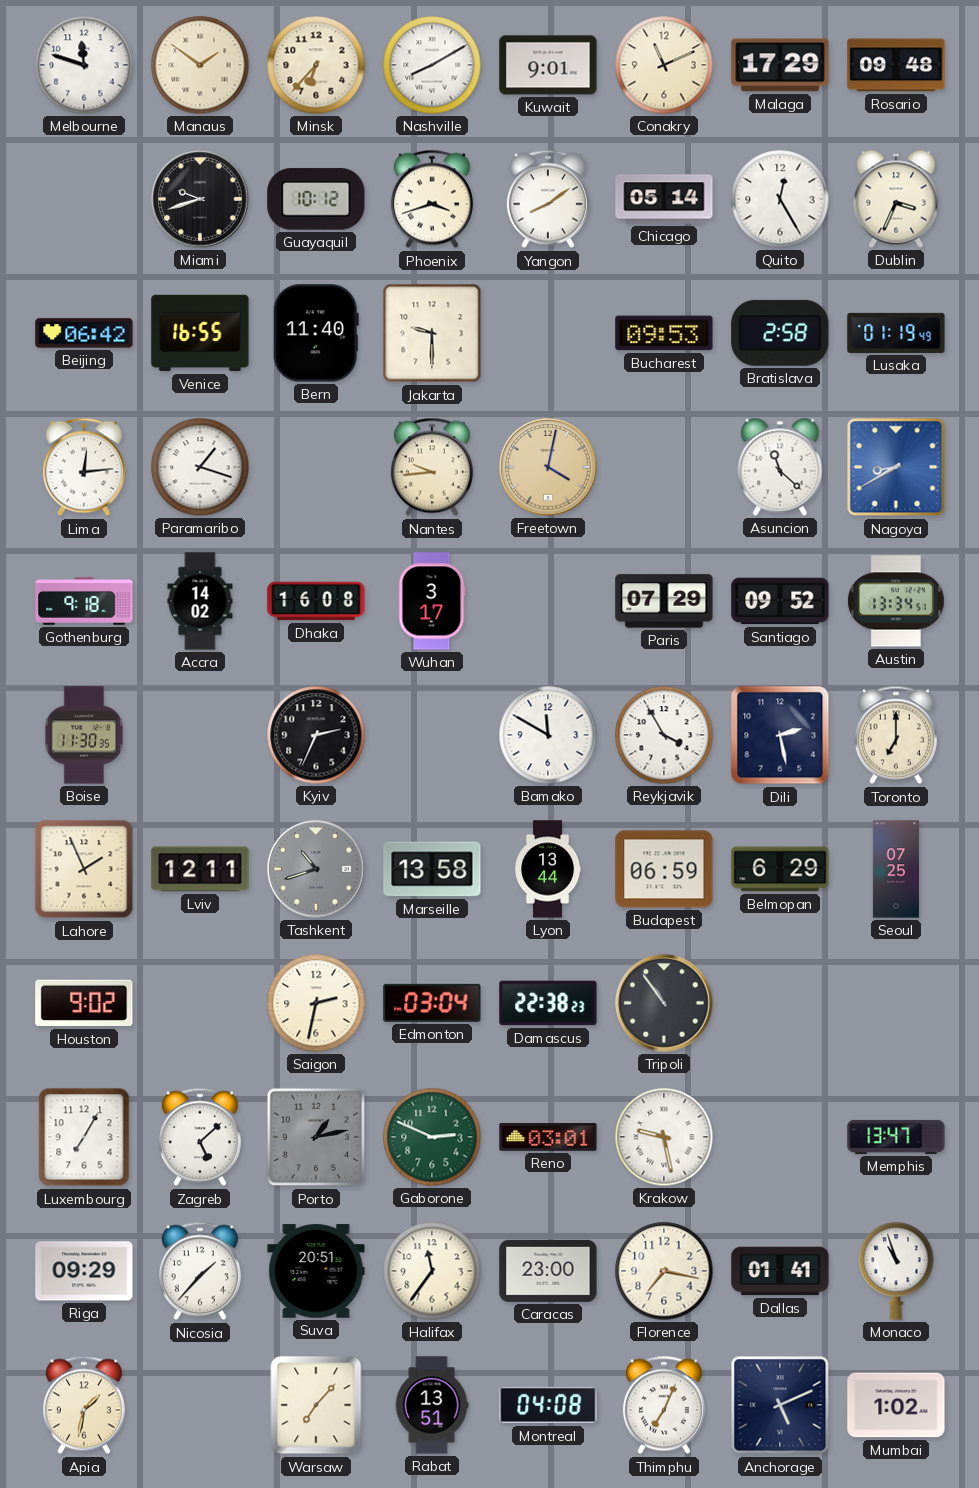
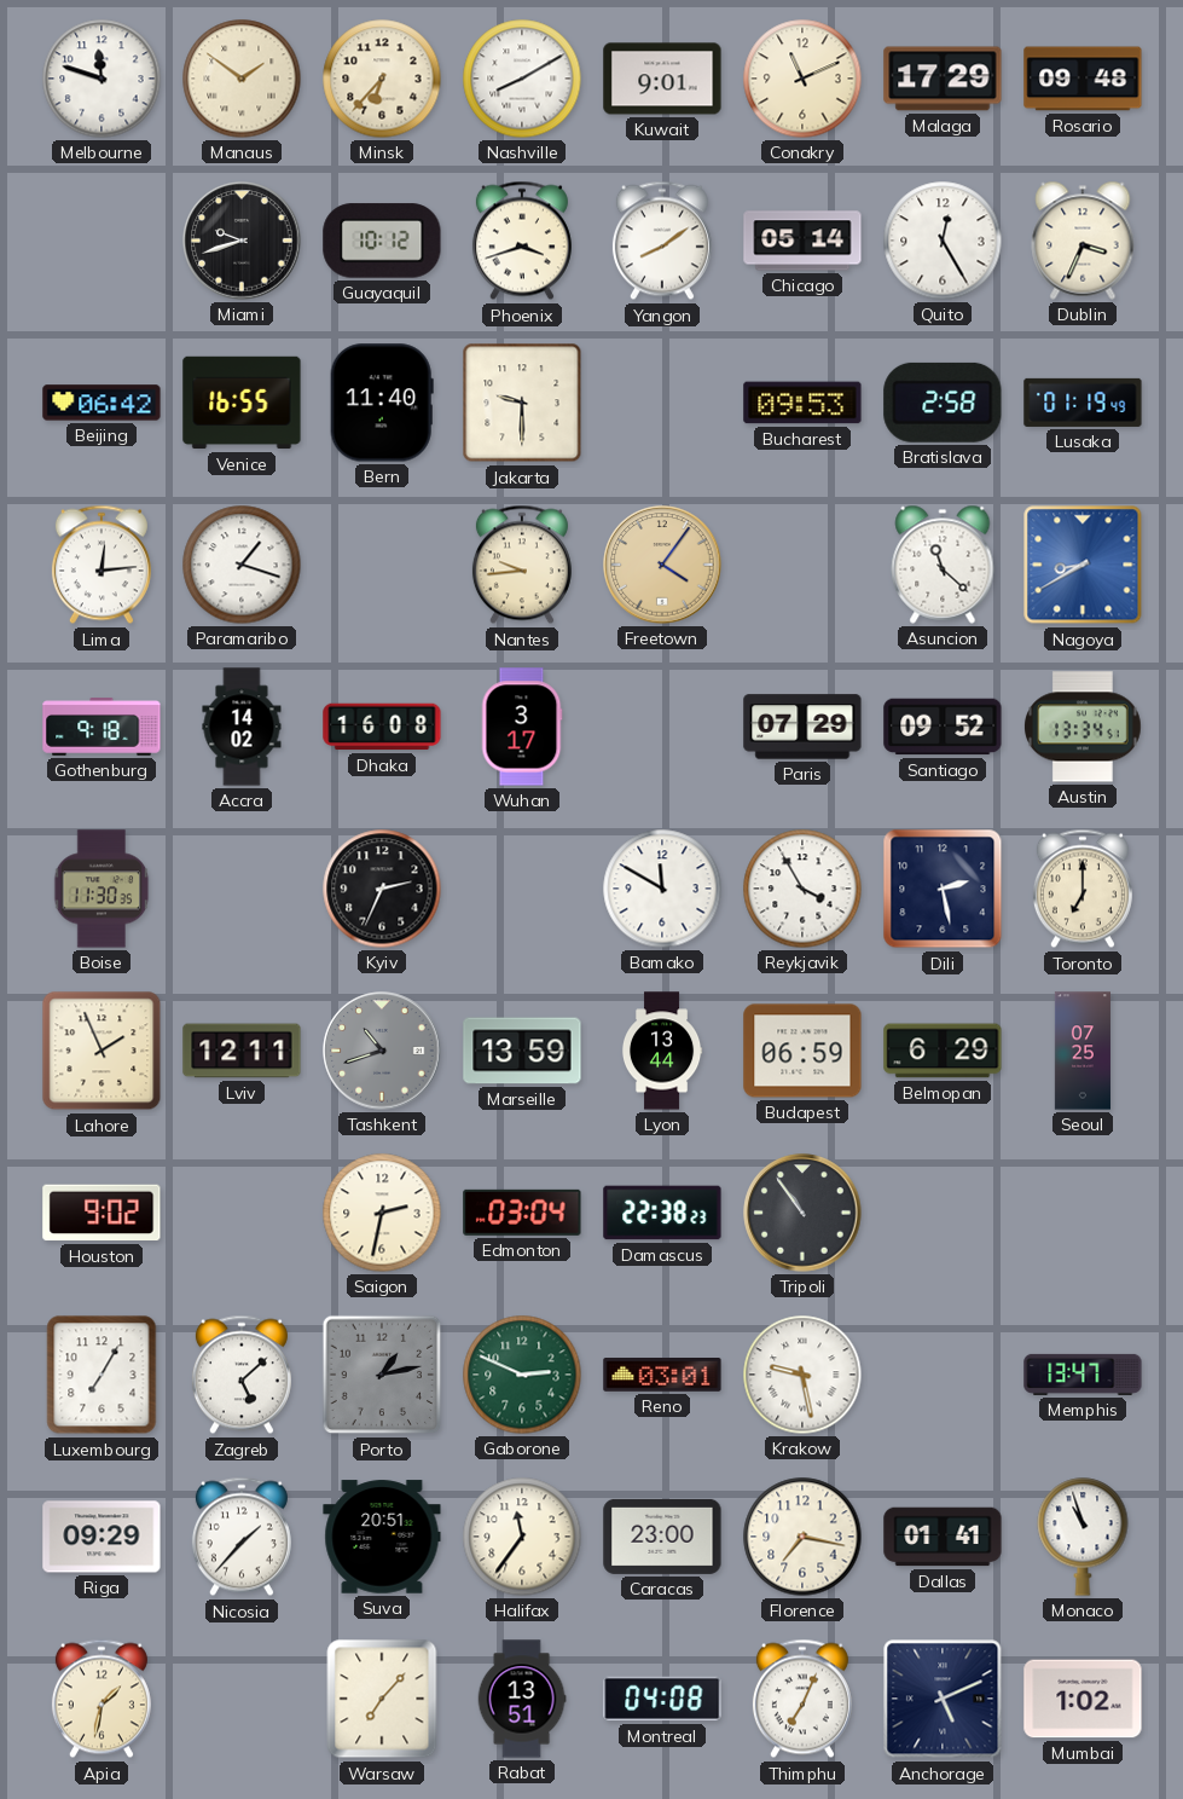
Freetown: 4:02 -> 4:06
Marseille: 13:58 -> 13:59
